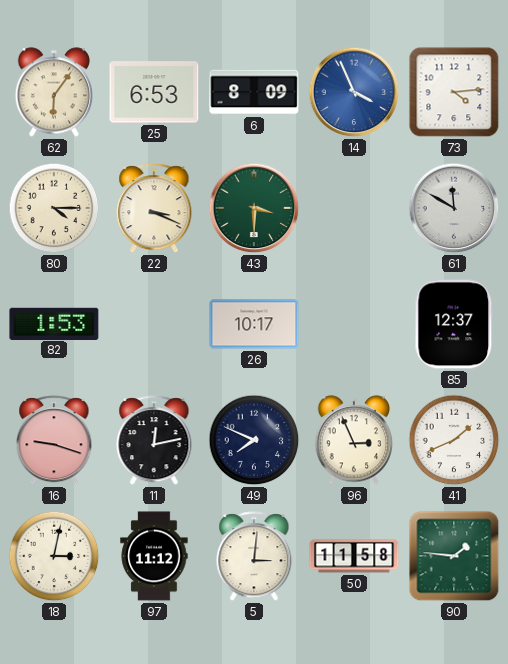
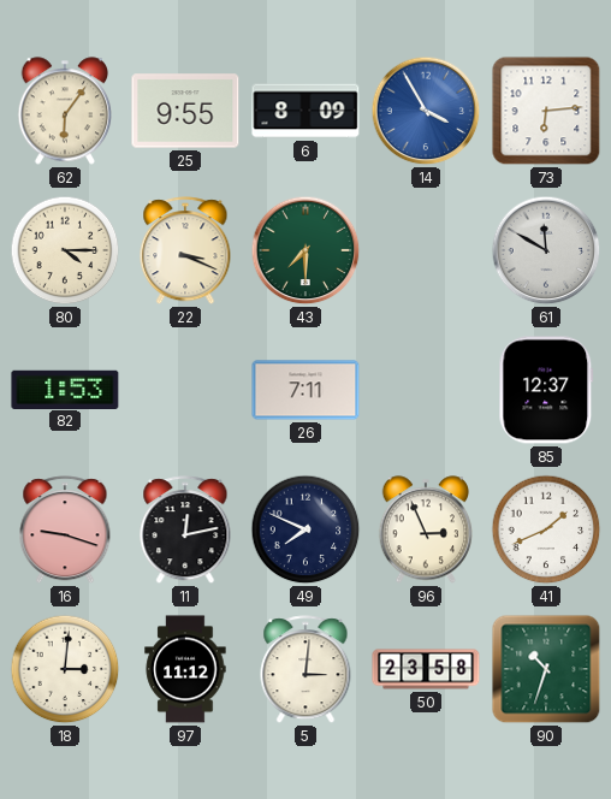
25: 6:53 -> 9:55
14: 3:56 -> 3:55
73: 4:14 -> 6:14
43: 3:30 -> 7:30
26: 10:17 -> 7:11
18: 3:02 -> 3:01
50: 11:58 -> 23:58
90: 1:46 -> 10:33
